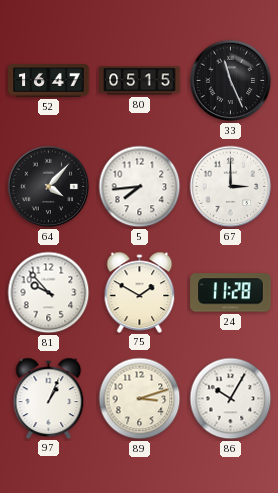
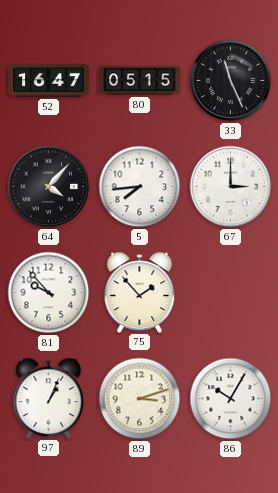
75: 1:50 -> 1:53
24: 11:28 -> none
